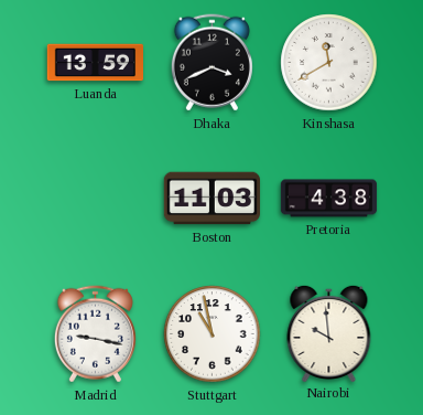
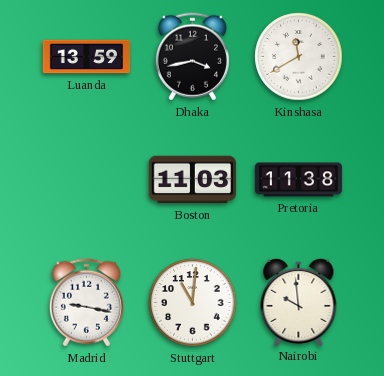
Dhaka: 3:41 -> 3:43
Pretoria: 4:38 -> 11:38
Stuttgart: 10:58 -> 11:01
